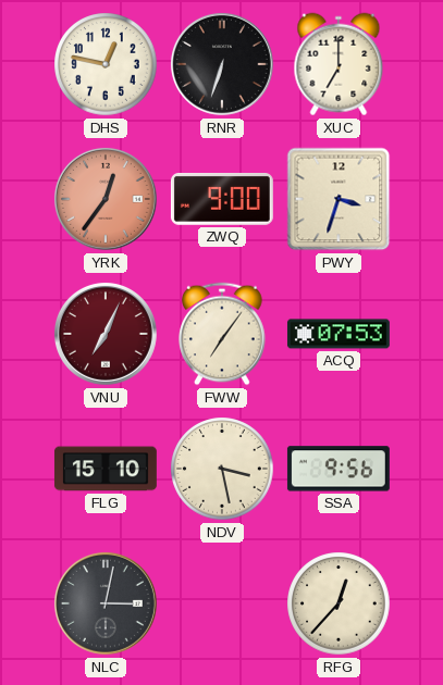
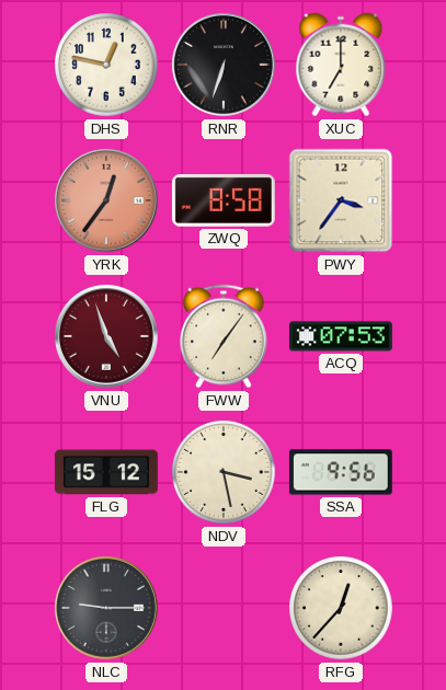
ZWQ: 9:00 -> 8:58
PWY: 3:33 -> 3:36
VNU: 7:04 -> 4:57
FLG: 15:10 -> 15:12
NLC: 3:02 -> 9:15
